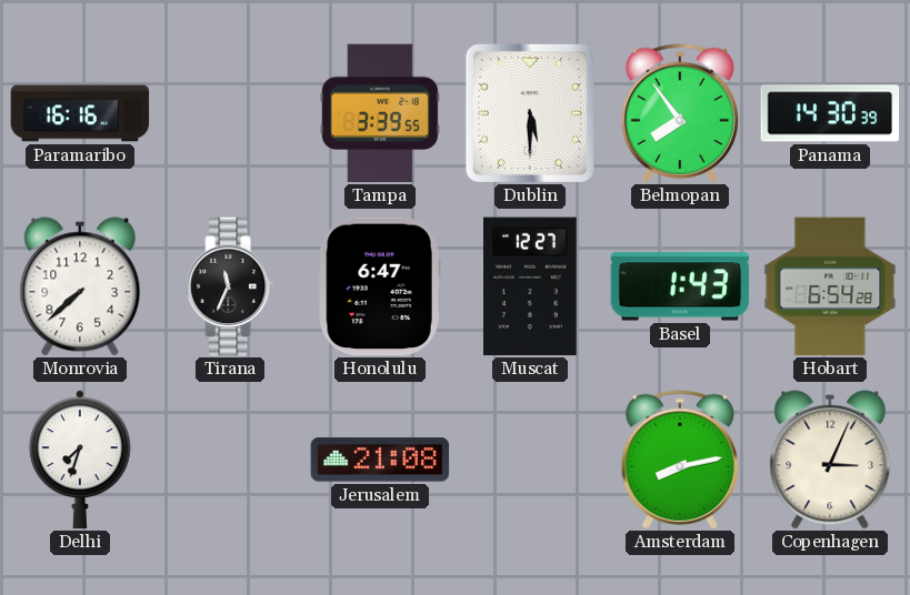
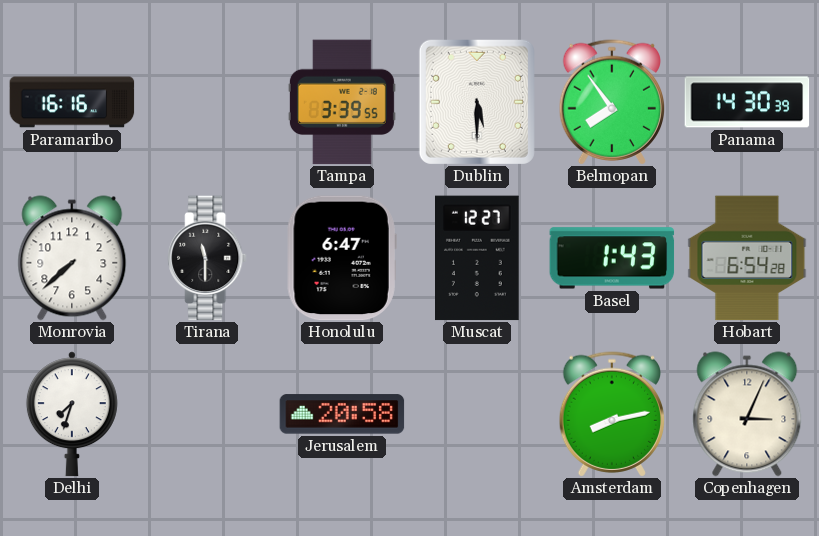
Tirana: 11:34 -> 11:30
Jerusalem: 21:08 -> 20:58
